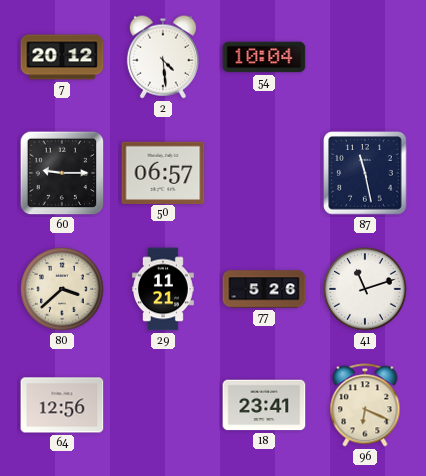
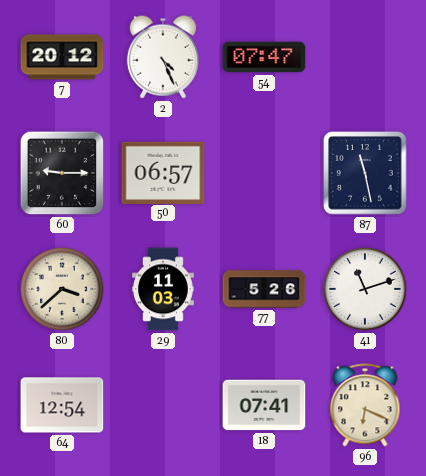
2: 4:29 -> 4:26
54: 10:04 -> 07:47
29: 11:21 -> 11:03
64: 12:56 -> 12:54
18: 23:41 -> 07:41
